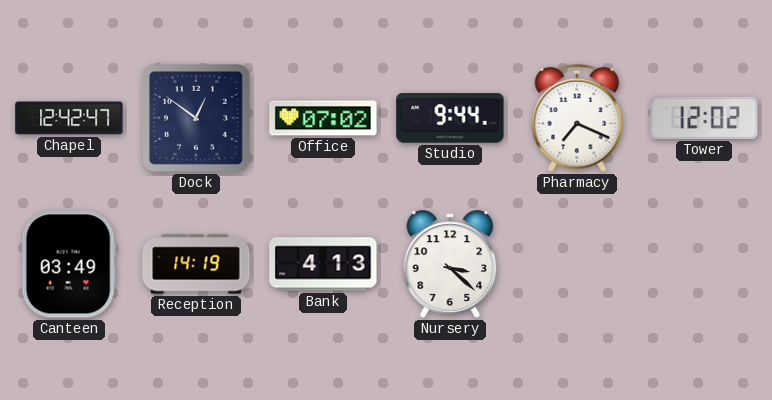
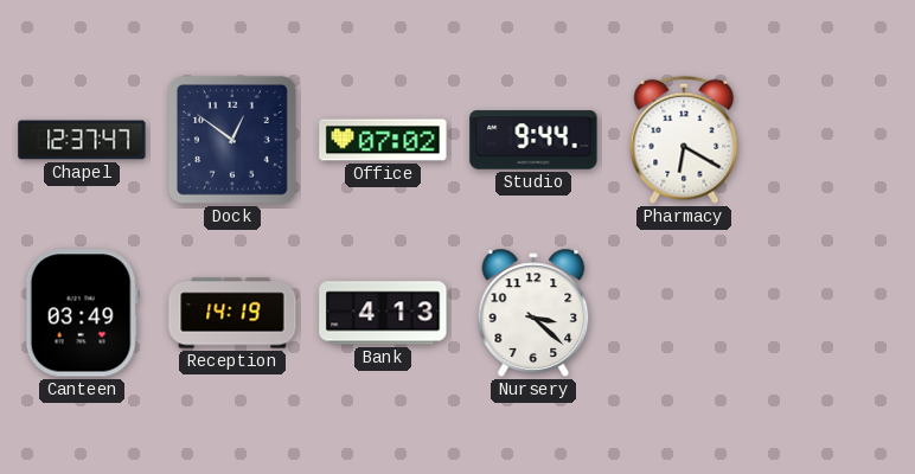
Chapel: 12:42 -> 12:37
Pharmacy: 7:19 -> 6:20
Tower: 12:02 -> none
